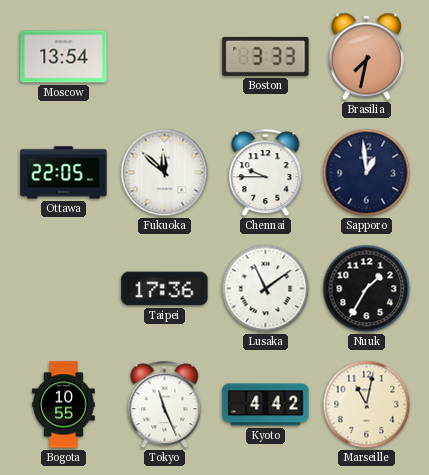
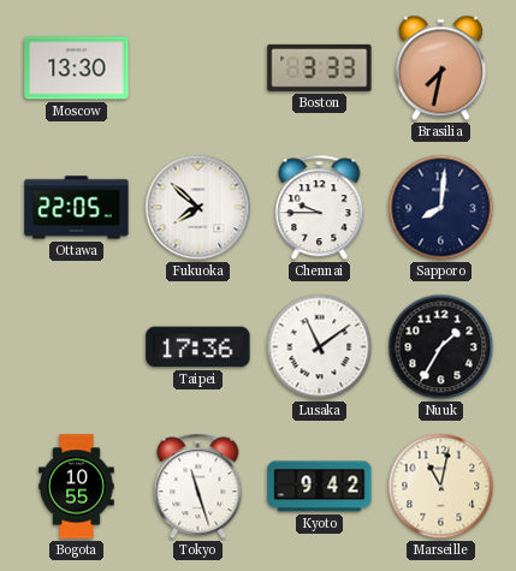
Moscow: 13:54 -> 13:30
Fukuoka: 11:52 -> 7:52
Sapporo: 12:59 -> 8:01
Tokyo: 11:26 -> 11:27
Kyoto: 4:42 -> 9:42
